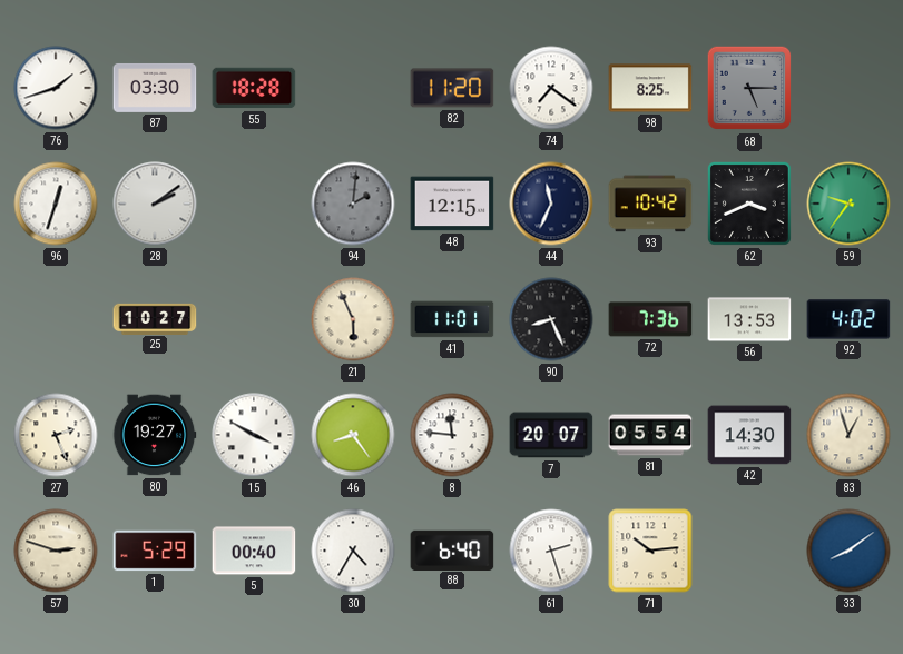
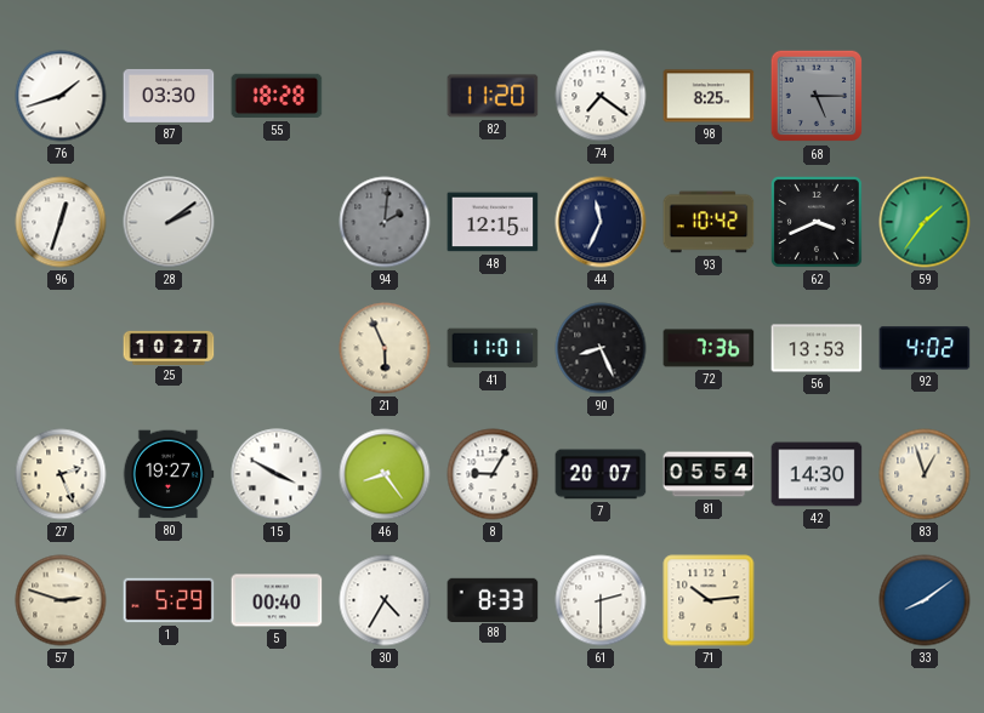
59: 9:36 -> 1:36
8: 11:46 -> 9:05
88: 6:40 -> 8:33
61: 2:27 -> 2:30
